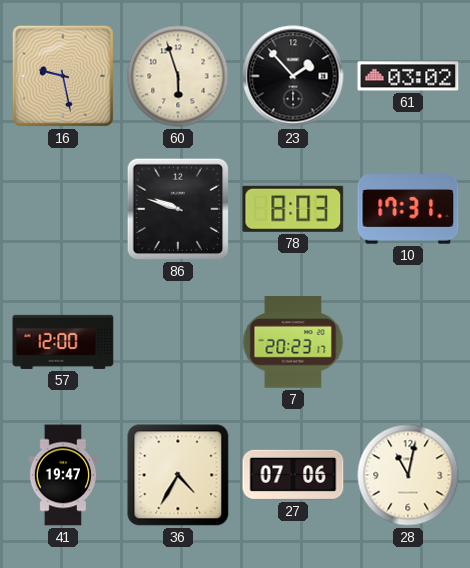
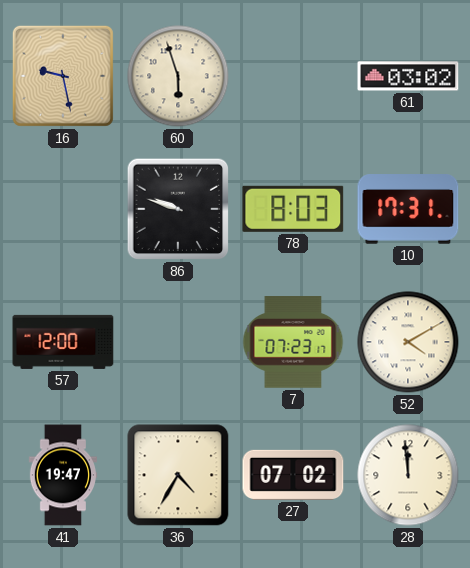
23: 1:53 -> none
7: 20:23 -> 07:23
52: none -> 4:10
27: 07:06 -> 07:02
28: 11:02 -> 11:59
